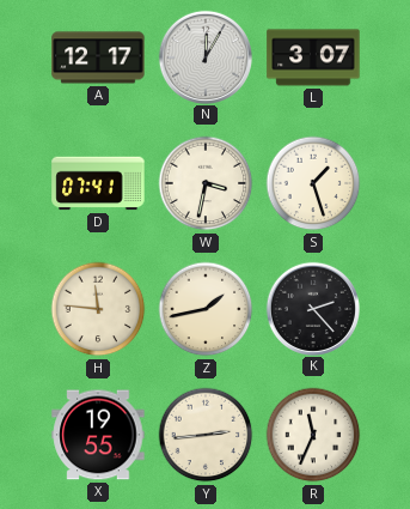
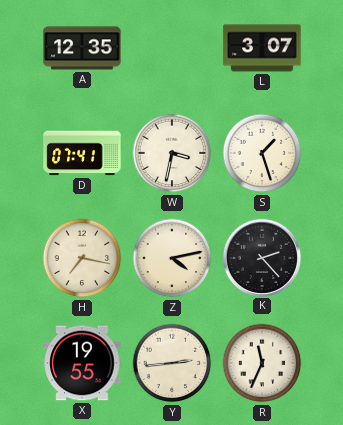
A: 12:17 -> 12:35
N: 12:05 -> none
H: 11:46 -> 7:17
Z: 1:43 -> 4:13
